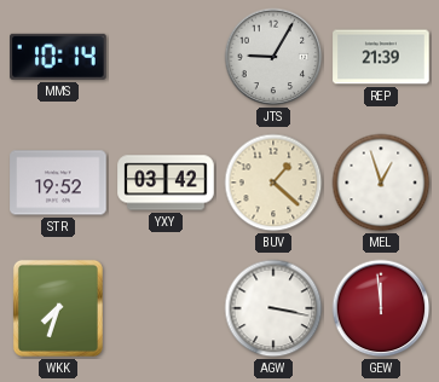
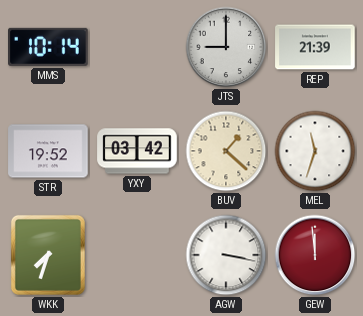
JTS: 9:05 -> 9:00
MEL: 12:57 -> 11:33
